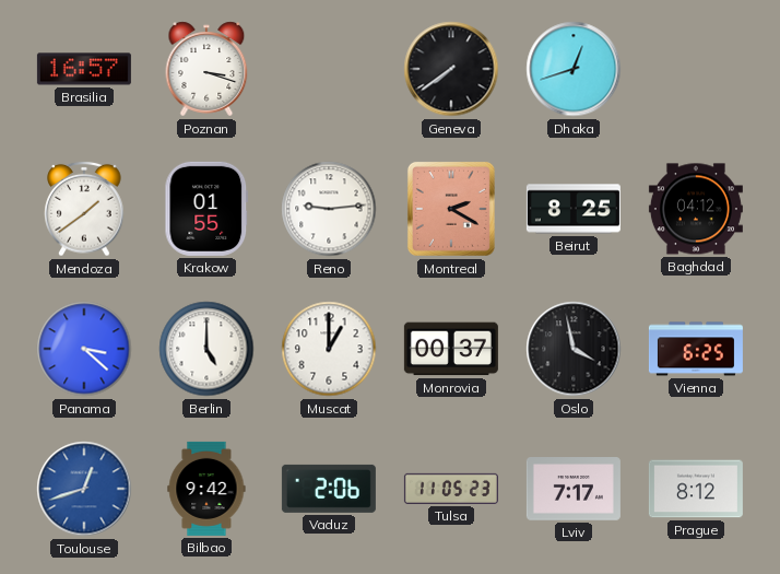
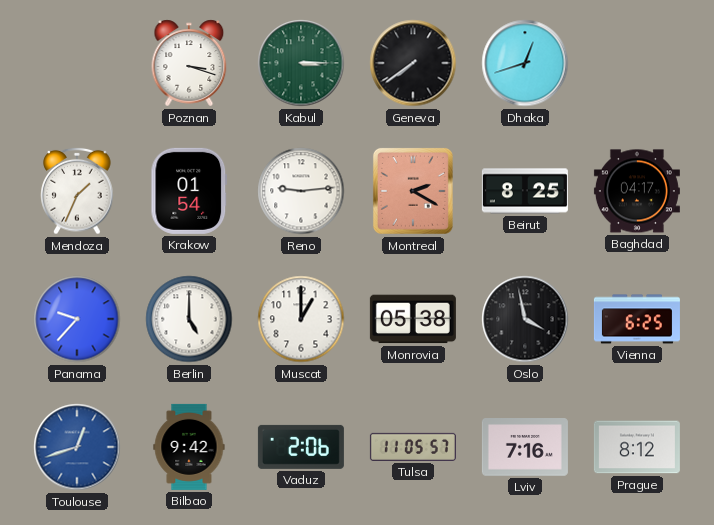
Brasilia: 16:57 -> none
Kabul: none -> 3:15
Mendoza: 1:39 -> 1:34
Krakow: 01:55 -> 01:54
Baghdad: 04:12 -> 04:17
Panama: 3:22 -> 9:37
Monrovia: 00:37 -> 05:38
Tulsa: 11:05:23 -> 11:05:57
Lviv: 7:17 -> 7:16
